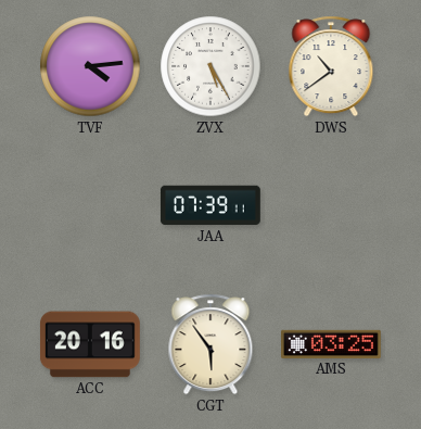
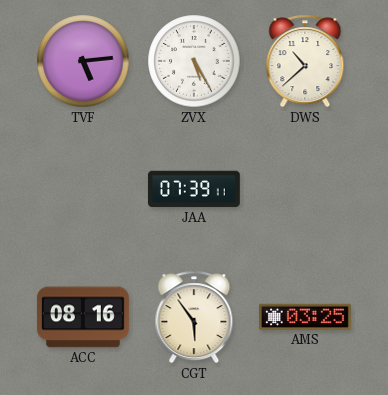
TVF: 4:14 -> 5:14
DWS: 10:39 -> 10:38
ACC: 20:16 -> 08:16
